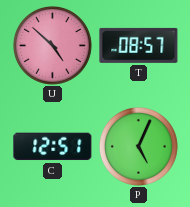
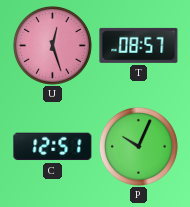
U: 4:52 -> 12:27
P: 5:04 -> 10:04
